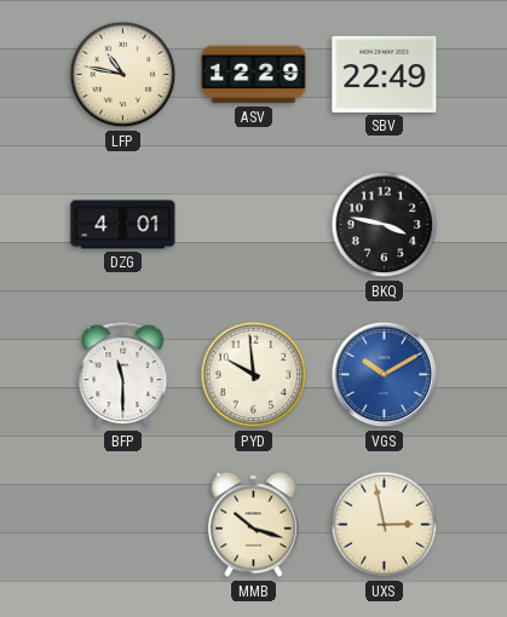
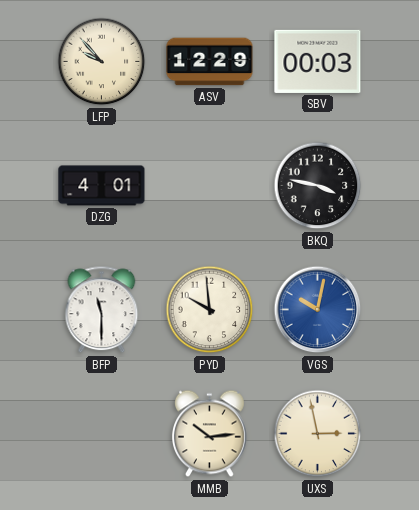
LFP: 10:47 -> 9:53
SBV: 22:49 -> 00:03
VGS: 10:10 -> 10:02
MMB: 10:18 -> 10:14
